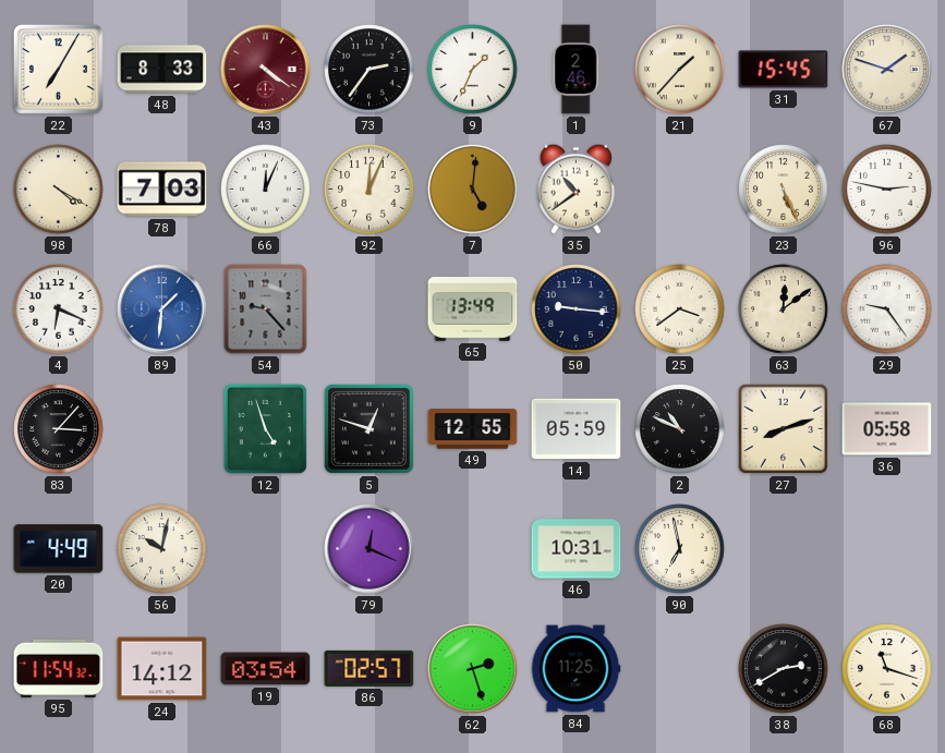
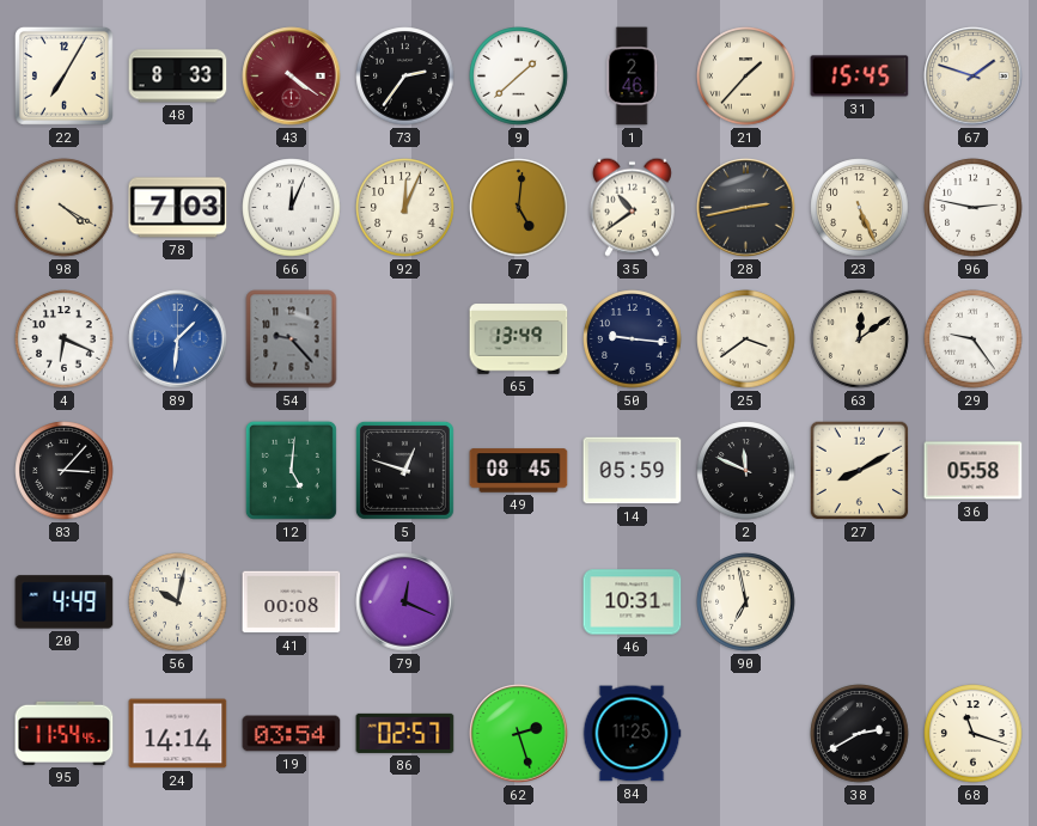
9: 1:34 -> 1:38
28: none -> 2:43
12: 4:57 -> 5:01
49: 12:55 -> 08:45
2: 10:49 -> 11:49
27: 8:12 -> 8:10
41: none -> 00:08
95: 11:54:32 -> 11:54:45
24: 14:12 -> 14:14
